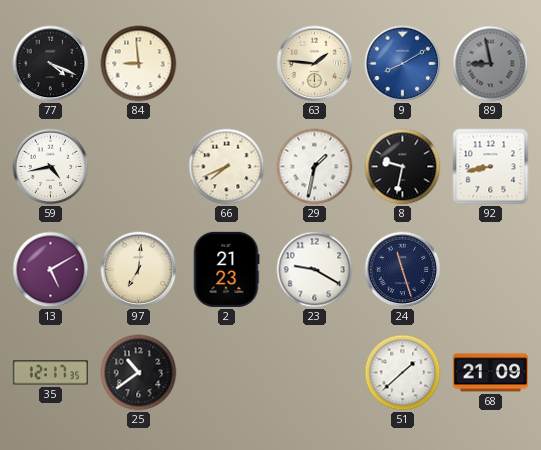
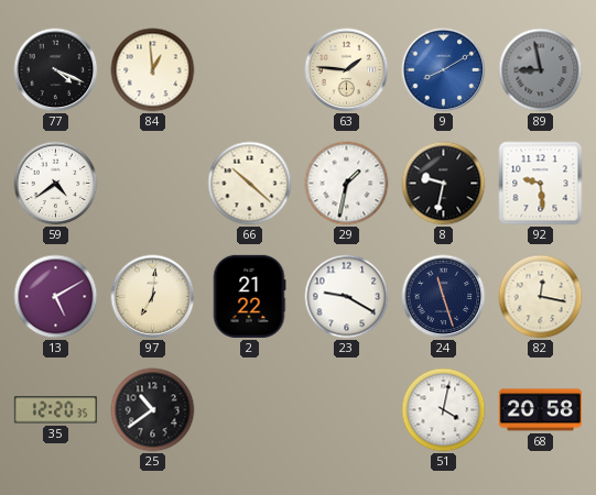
84: 8:59 -> 12:59
59: 4:43 -> 4:39
66: 7:41 -> 10:22
92: 8:43 -> 9:29
2: 21:23 -> 21:22
82: none -> 12:17
35: 12:17 -> 12:20
51: 1:38 -> 4:02
68: 21:09 -> 20:58
